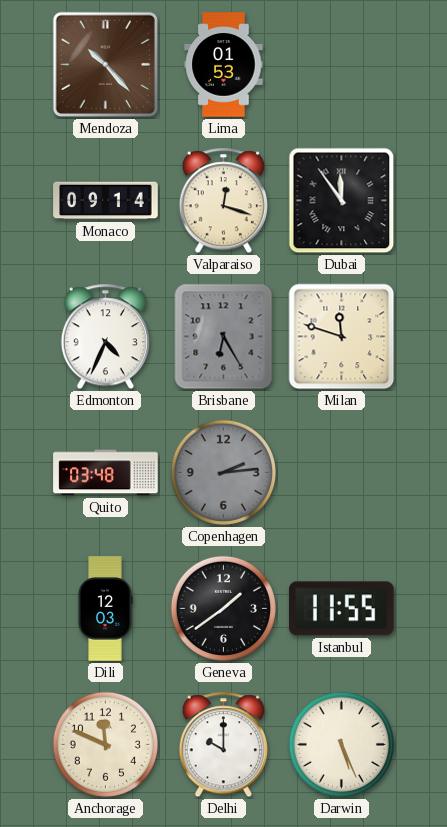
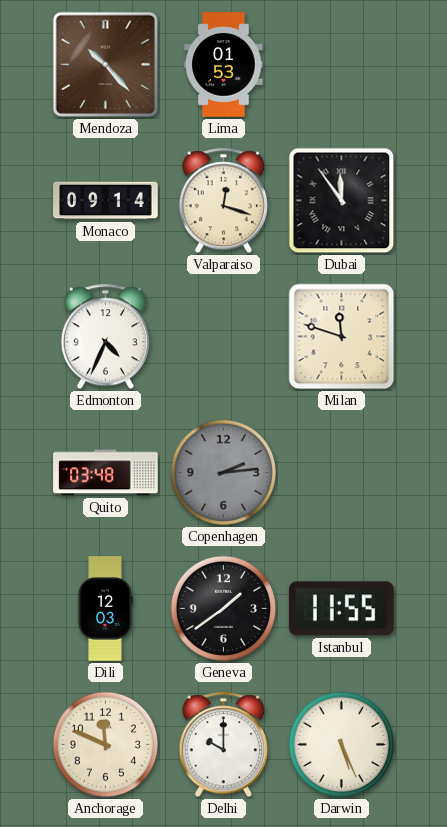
Brisbane: 6:25 -> none
